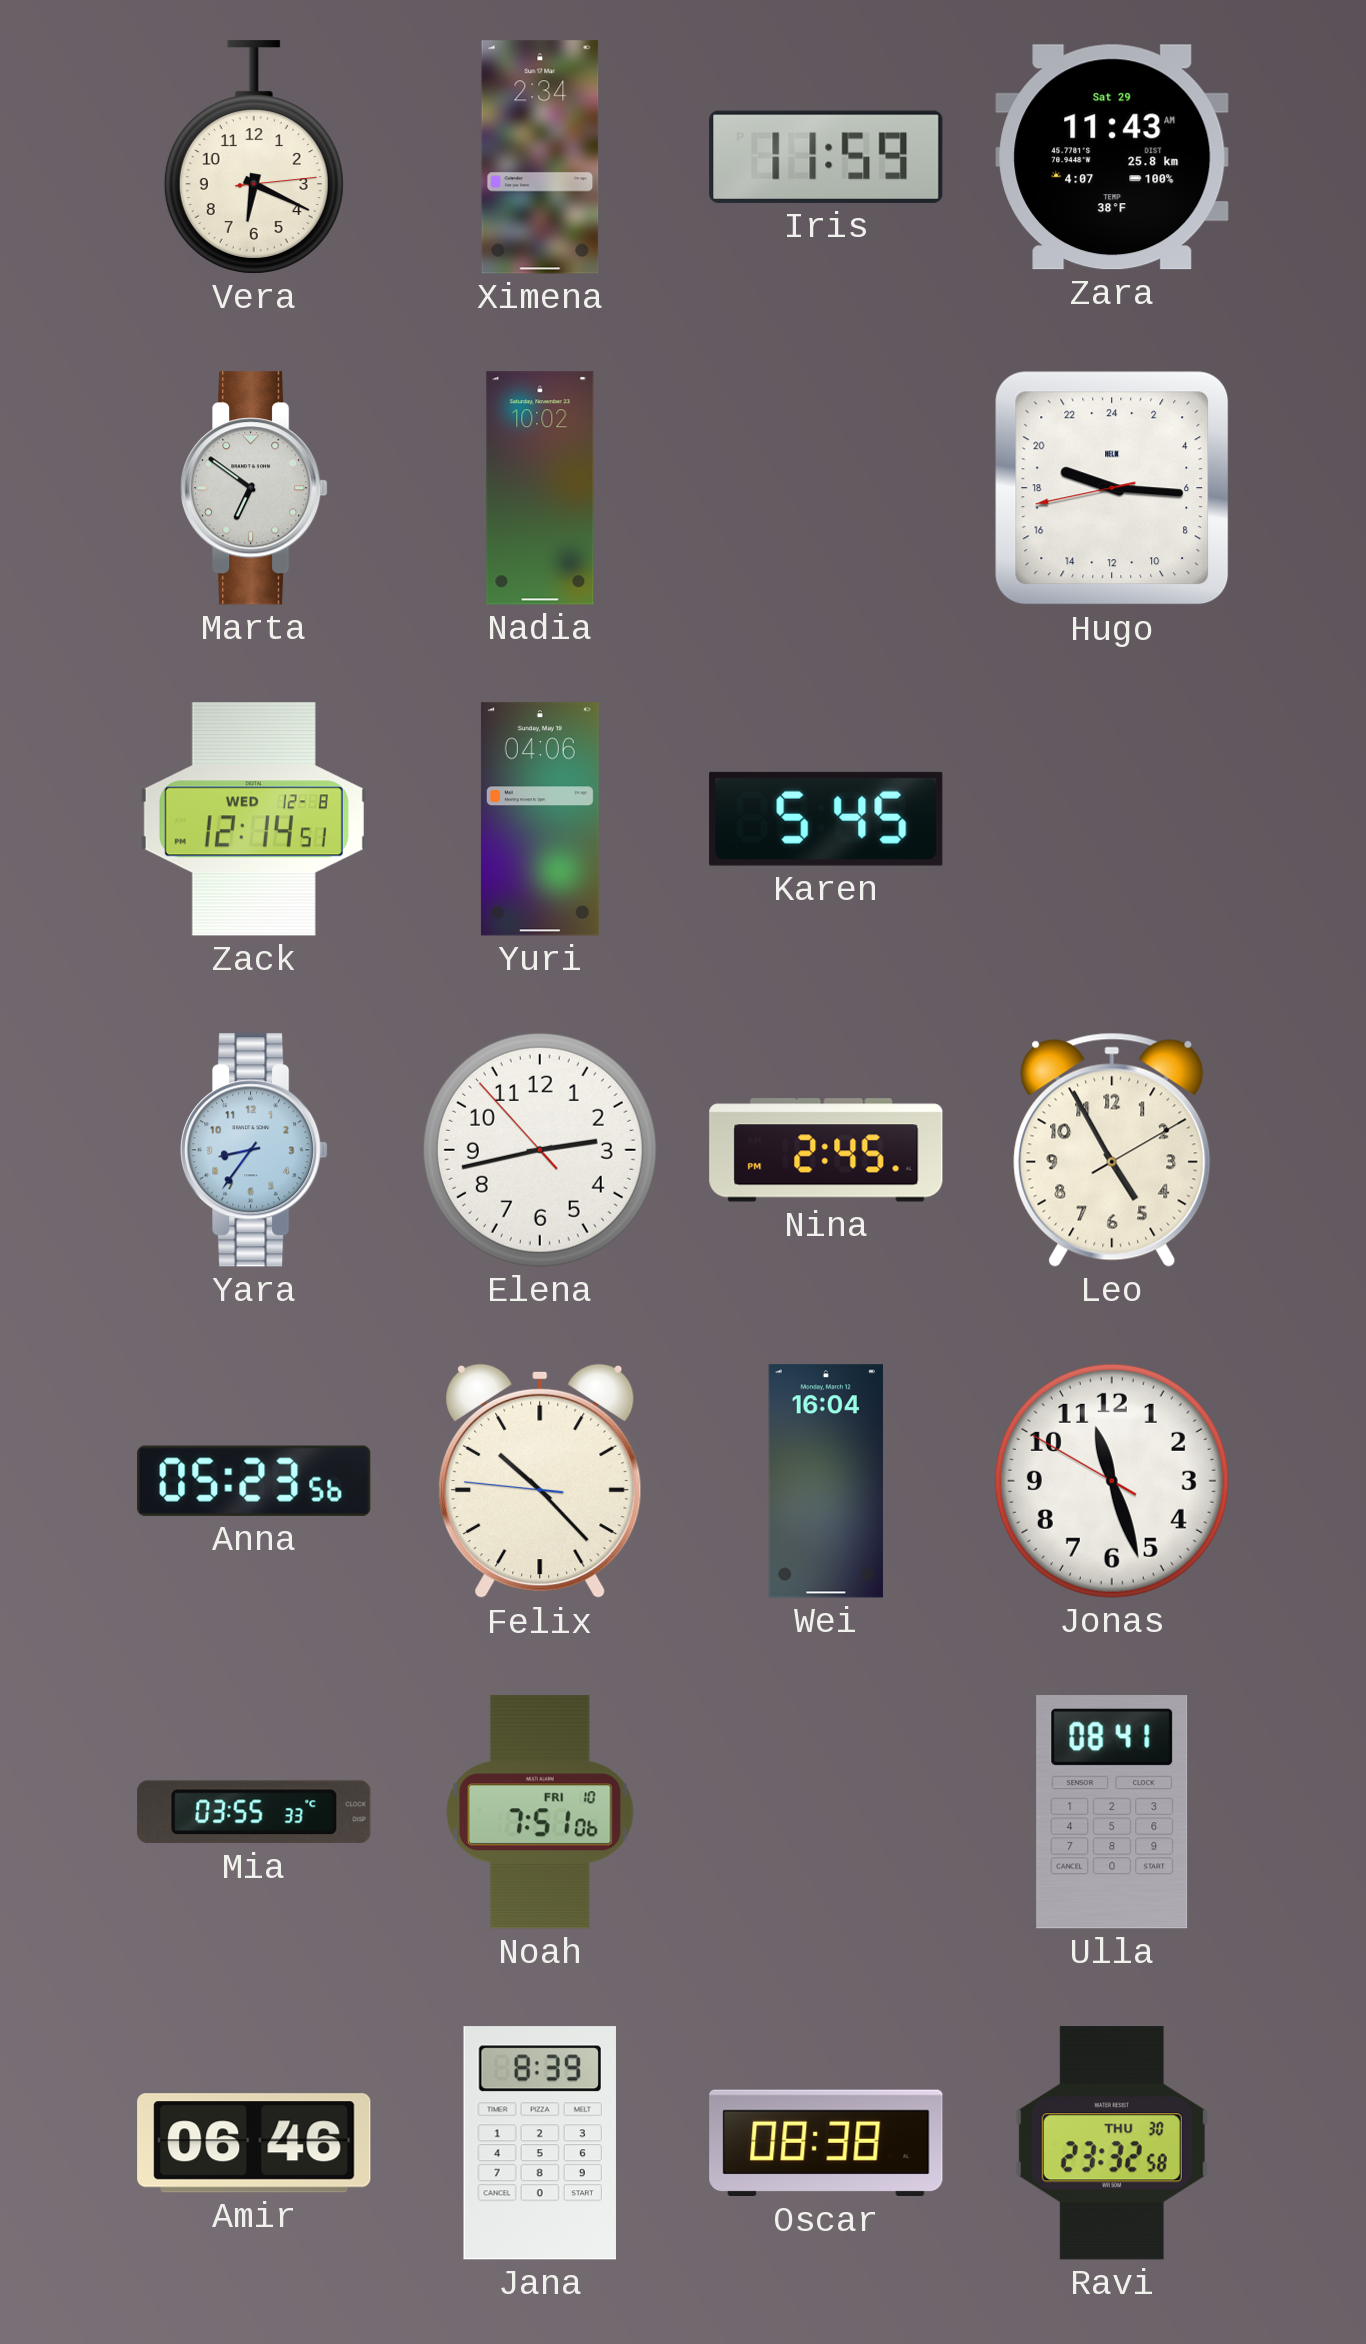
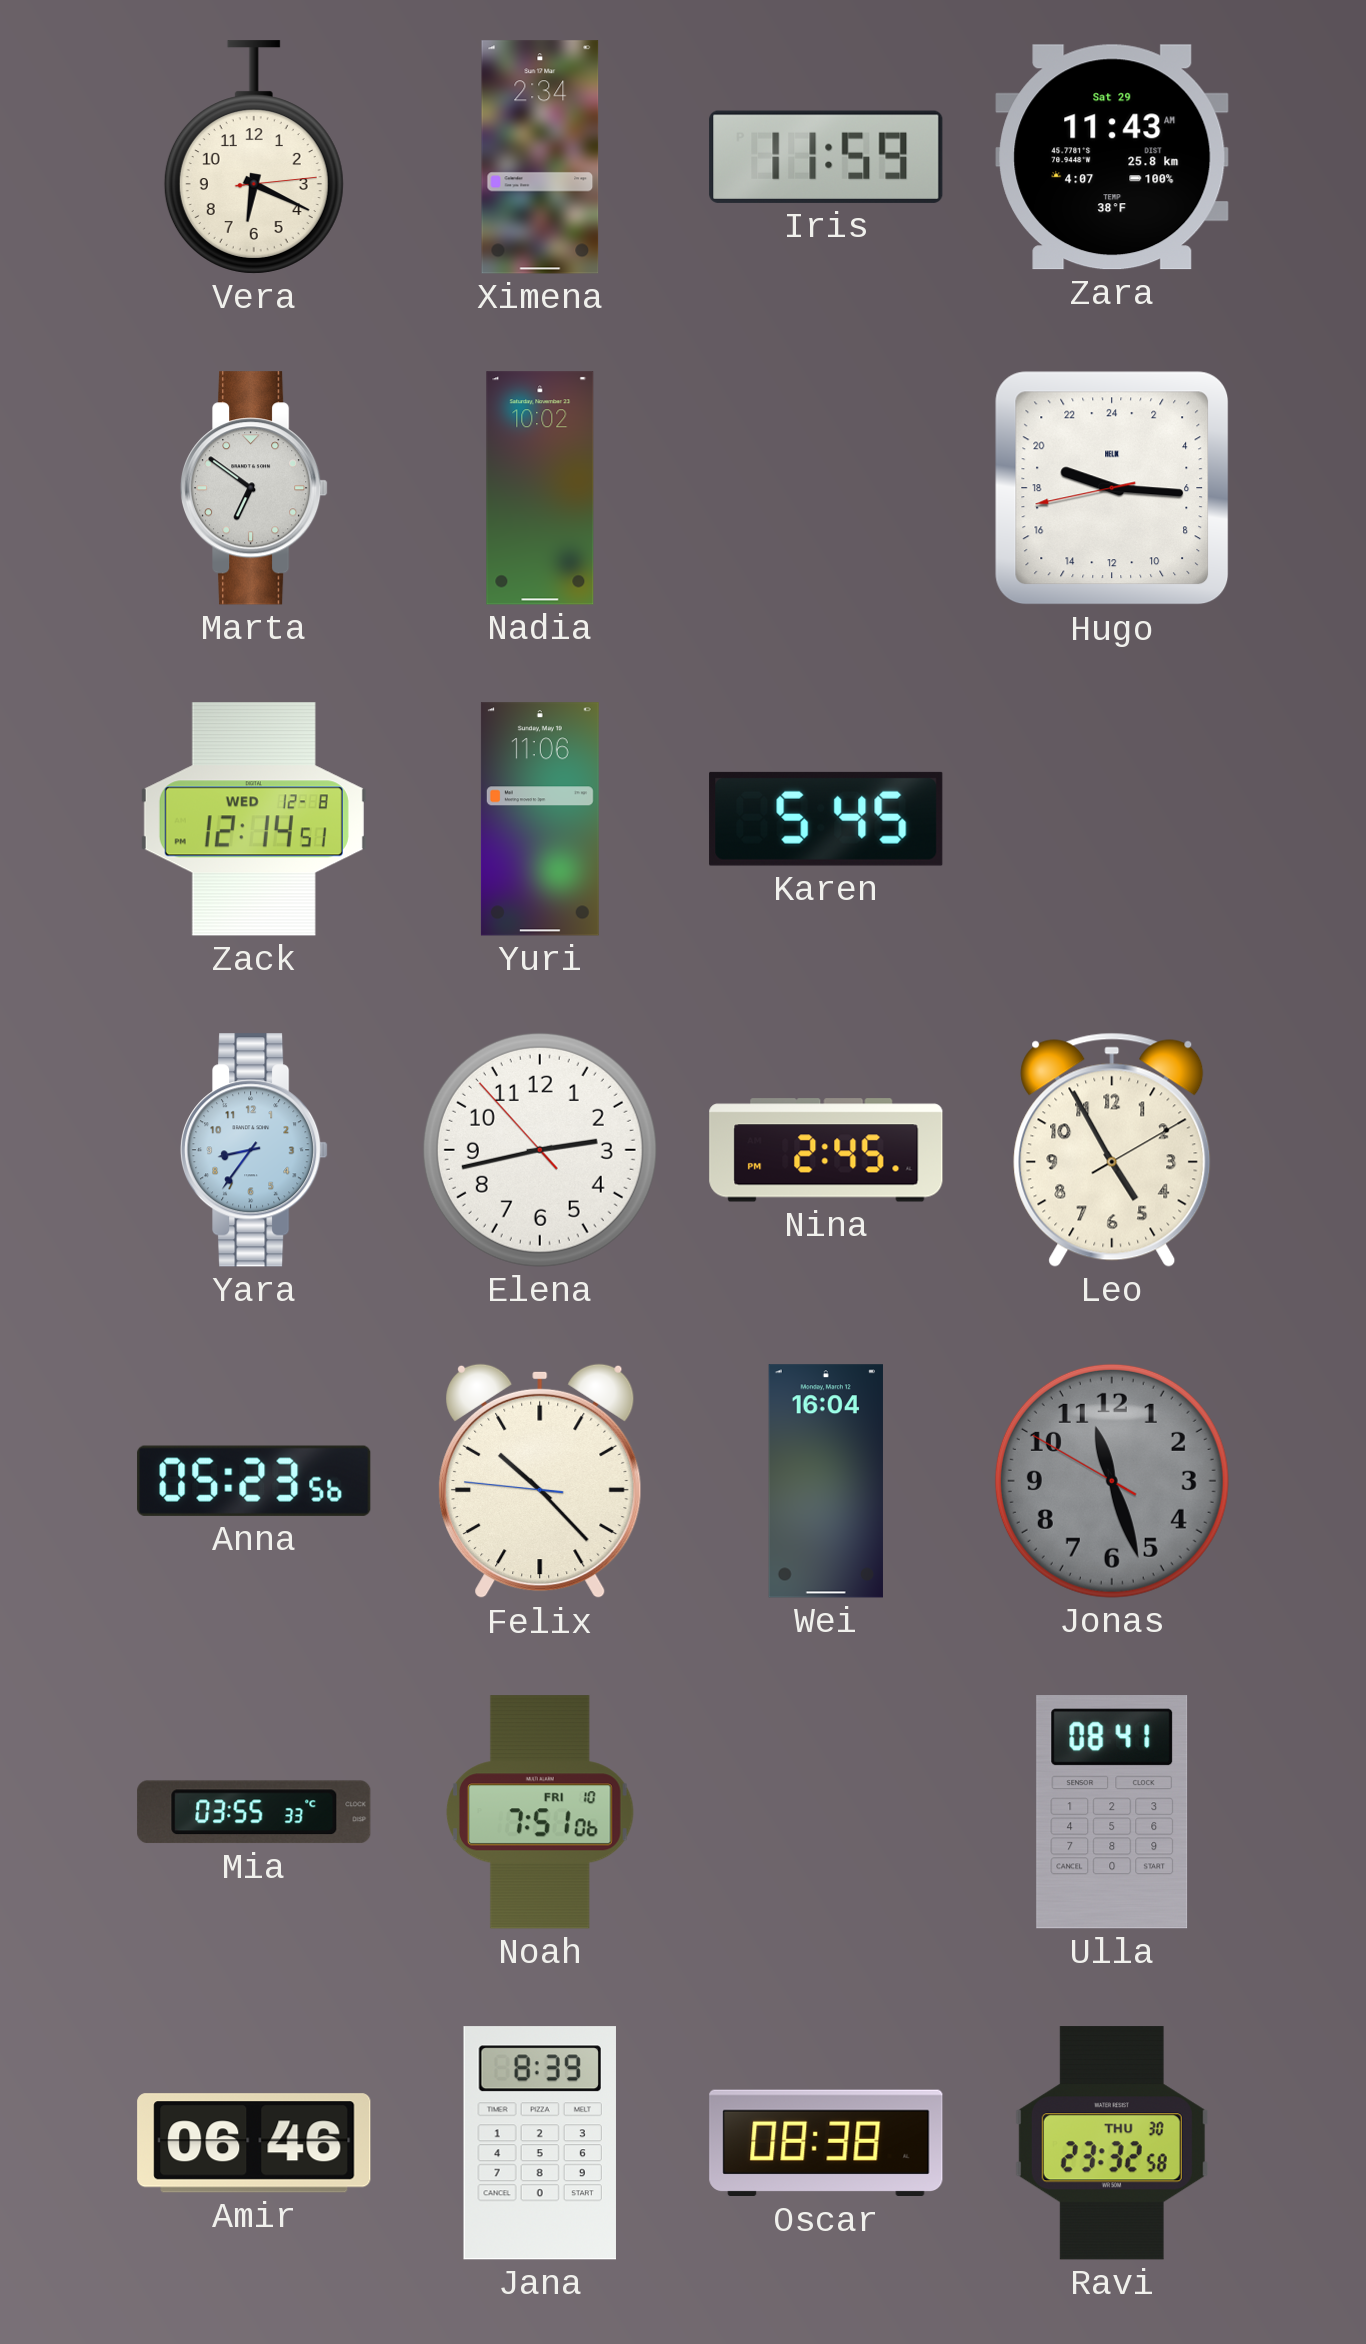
Yuri: 04:06 -> 11:06
Jonas dial: white -> grey
